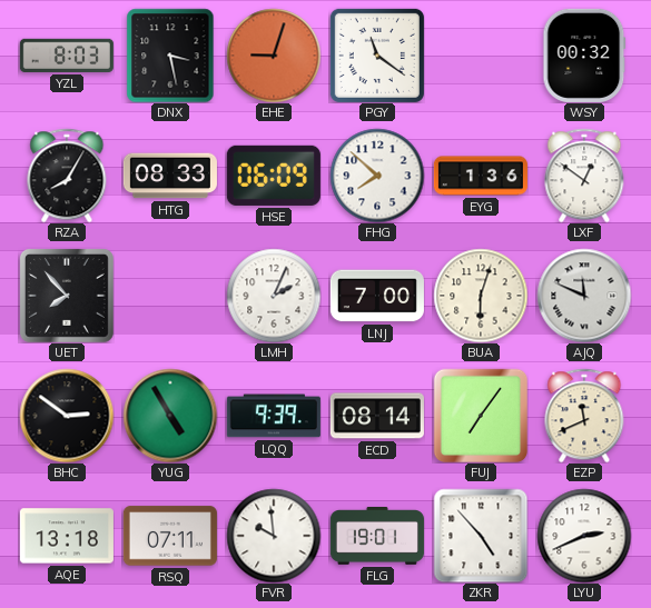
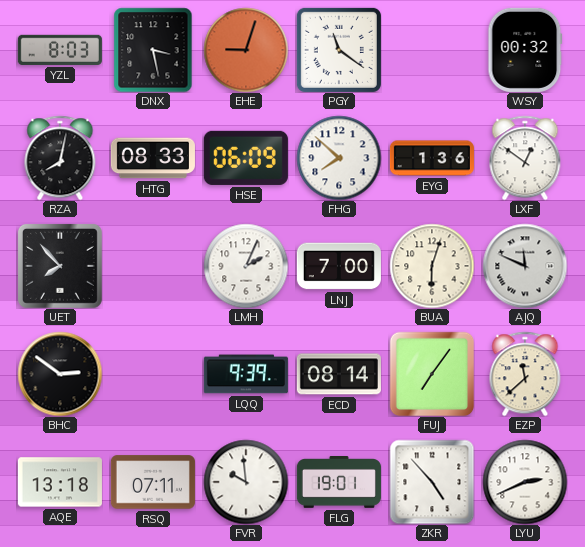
RZA: 8:05 -> 8:02
YUG: 4:55 -> none
EZP: 11:41 -> 11:38
